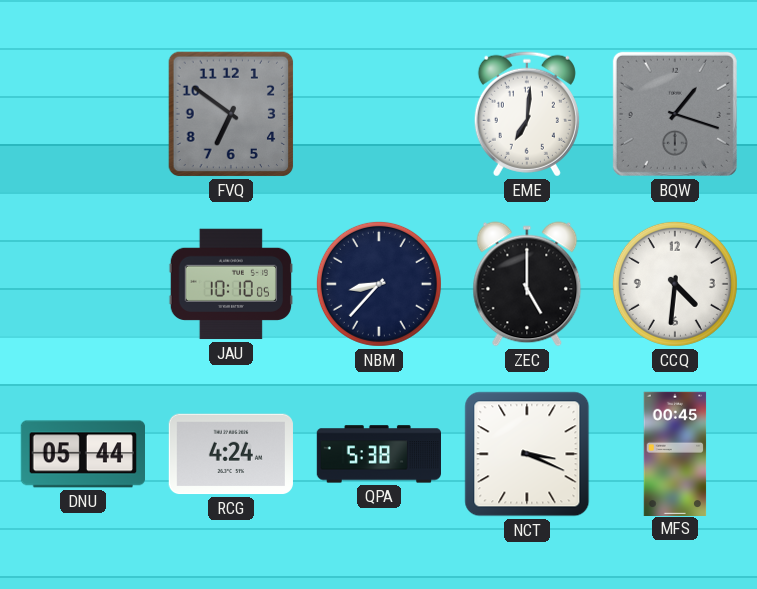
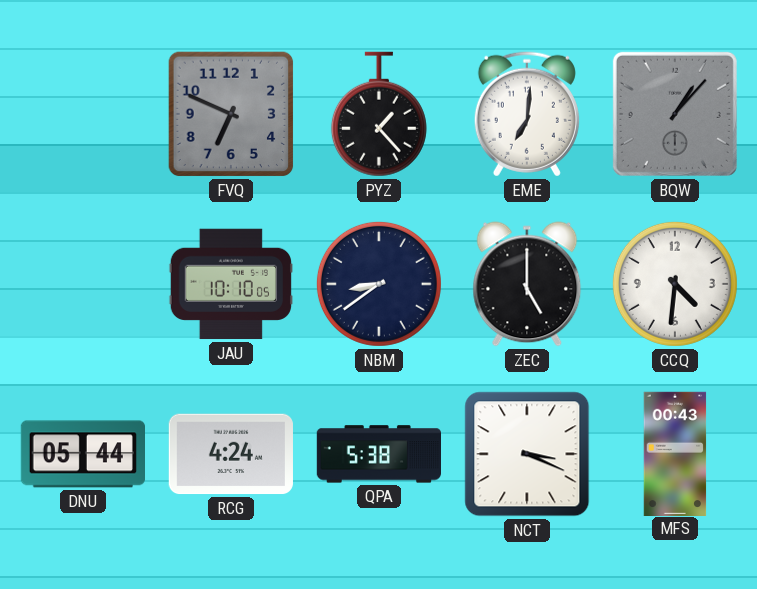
FVQ: 6:51 -> 6:49
PYZ: none -> 1:23
BQW: 1:18 -> 1:07
NBM: 8:37 -> 8:39
MFS: 00:45 -> 00:43
